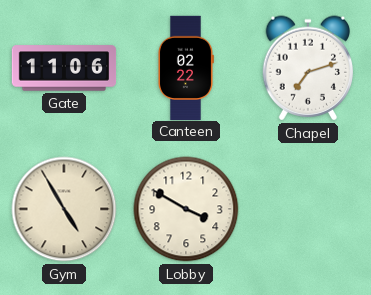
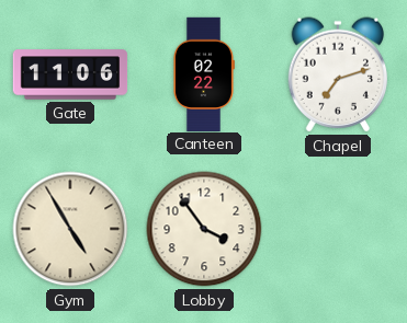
Lobby: 3:50 -> 3:54
